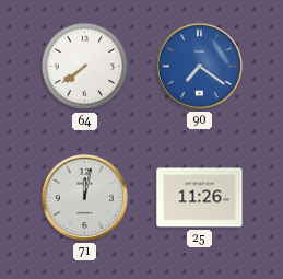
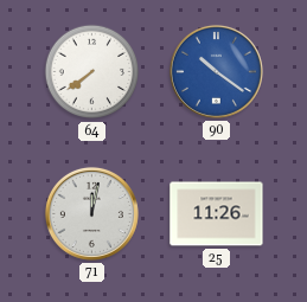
90: 7:21 -> 10:21
